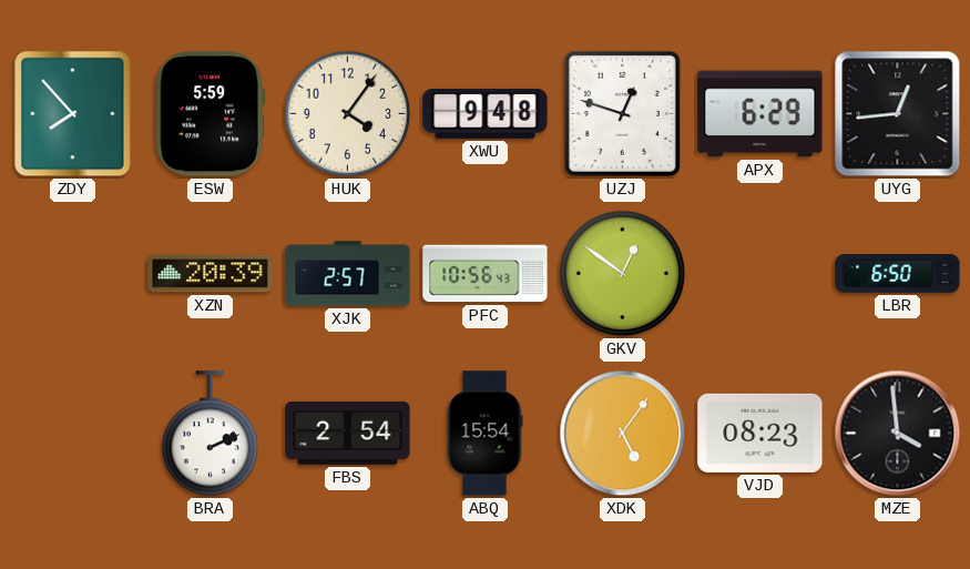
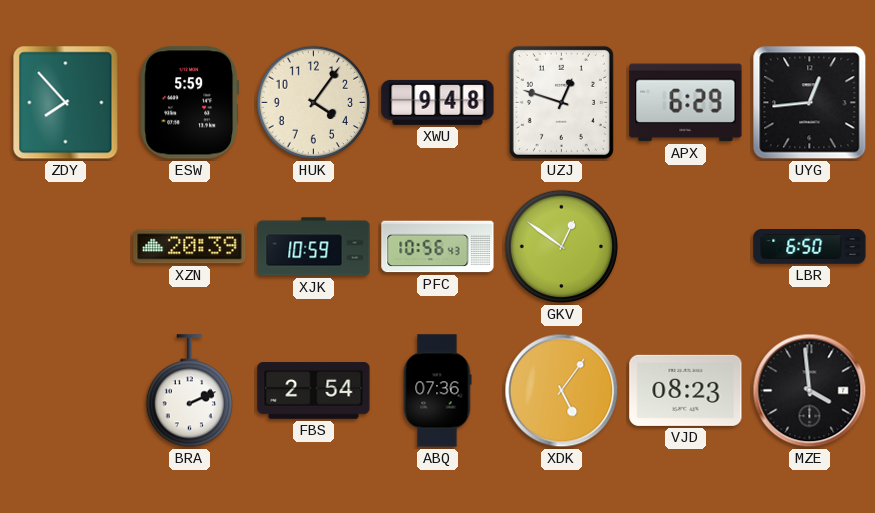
XJK: 2:57 -> 10:59
ABQ: 15:54 -> 07:36
